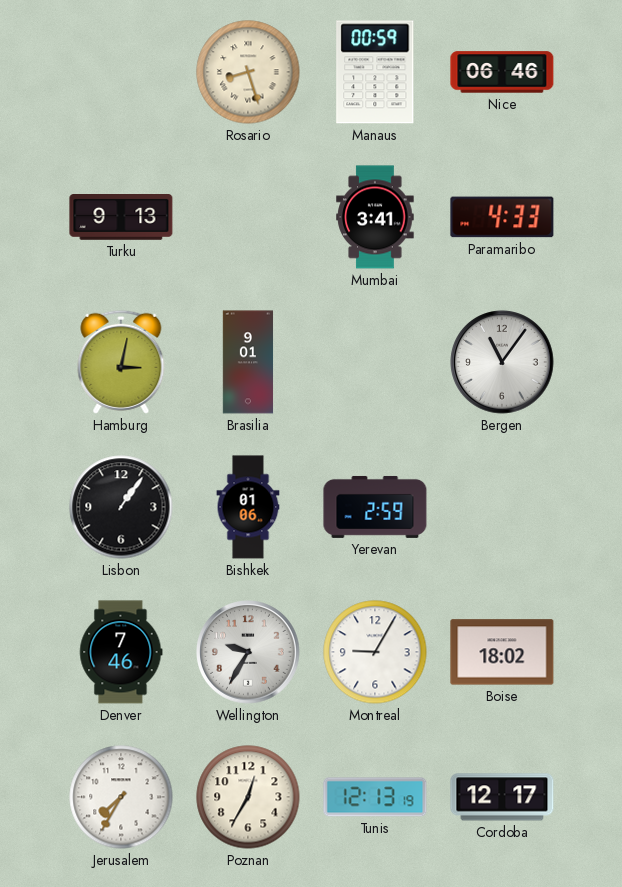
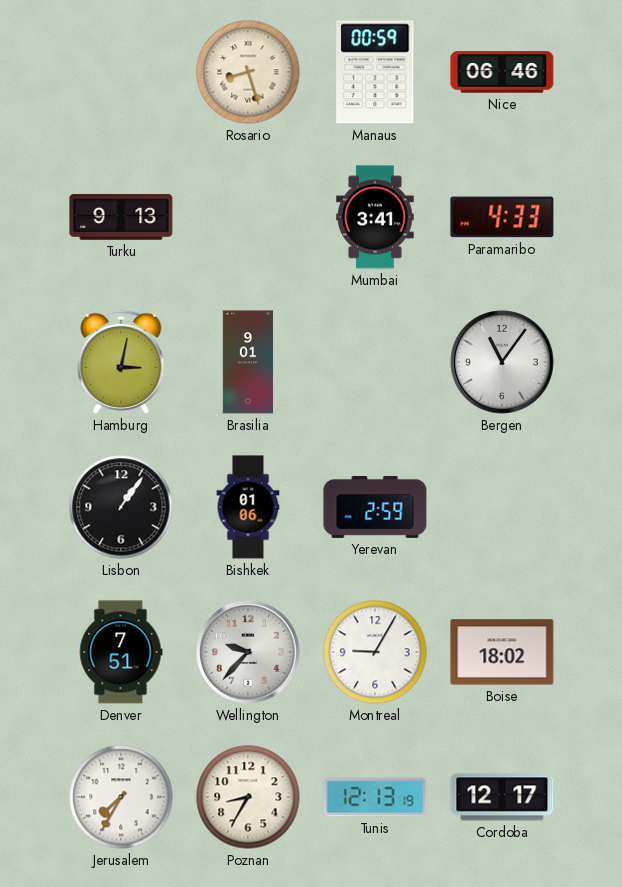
Denver: 7:46 -> 7:51
Wellington: 9:35 -> 9:37
Poznan: 12:35 -> 8:35
